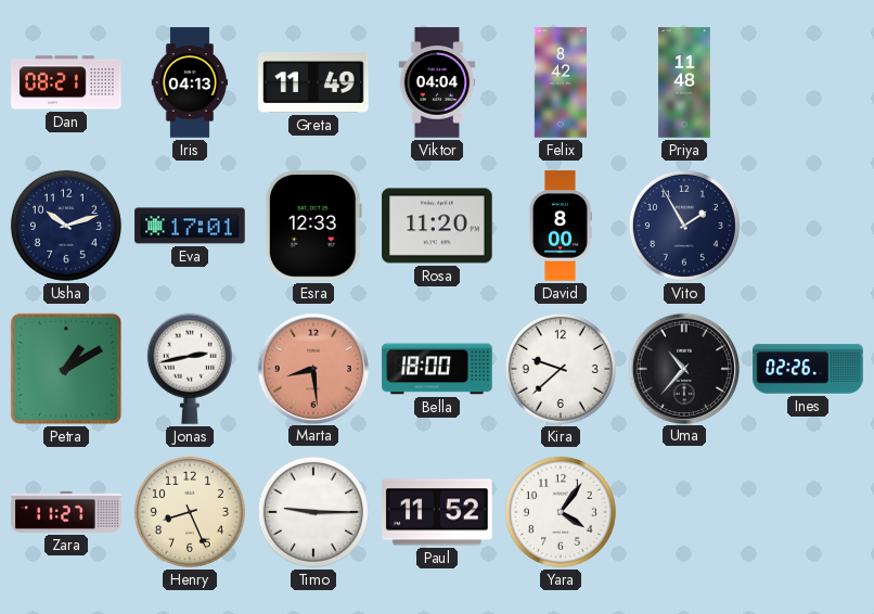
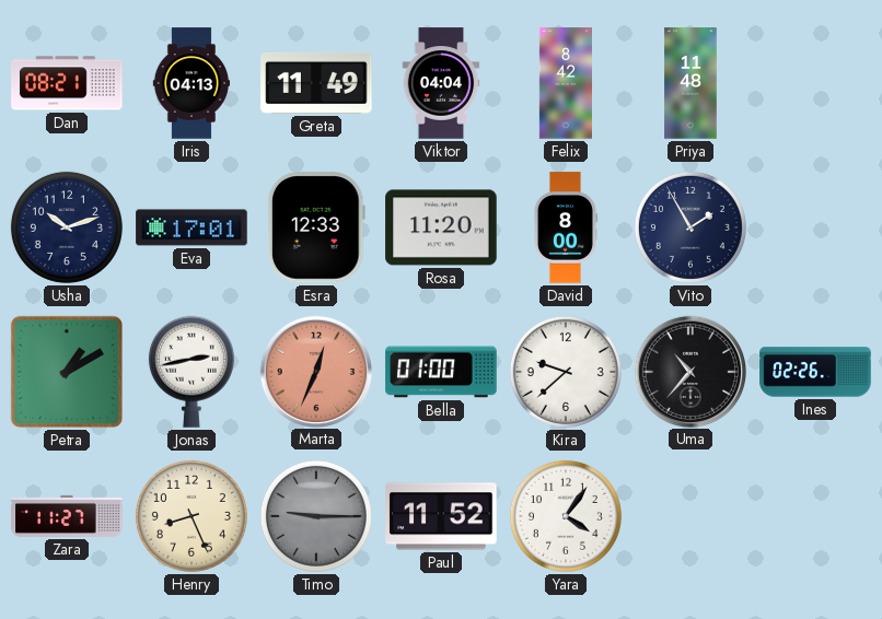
Marta: 8:29 -> 12:34
Bella: 18:00 -> 01:00
Timo dial: white -> grey
